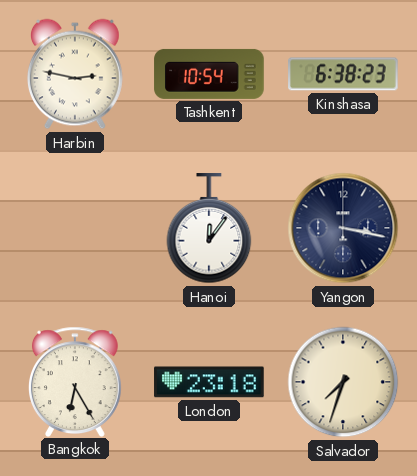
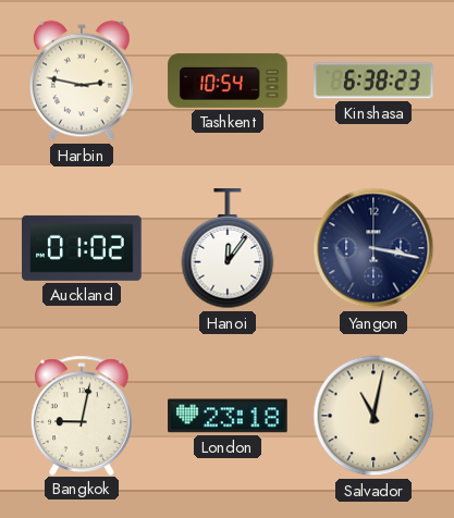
Auckland: none -> 01:02
Bangkok: 6:25 -> 9:02
Salvador: 7:33 -> 11:02
